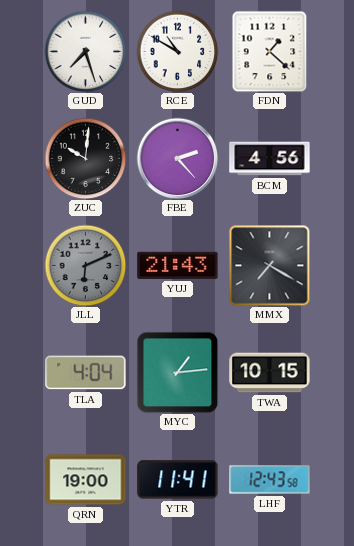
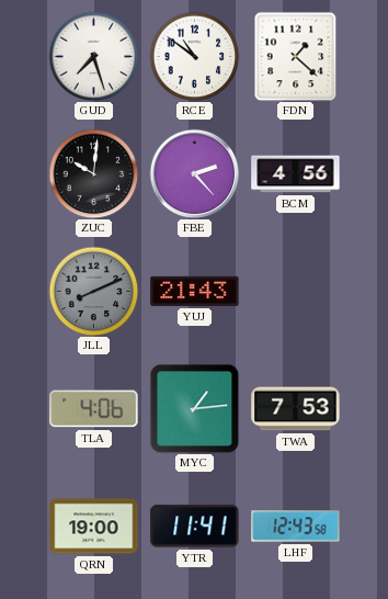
RCE: 10:50 -> 10:51
JLL: 6:11 -> 8:11
MMX: 7:20 -> none
TLA: 4:04 -> 4:06
TWA: 10:15 -> 7:53
